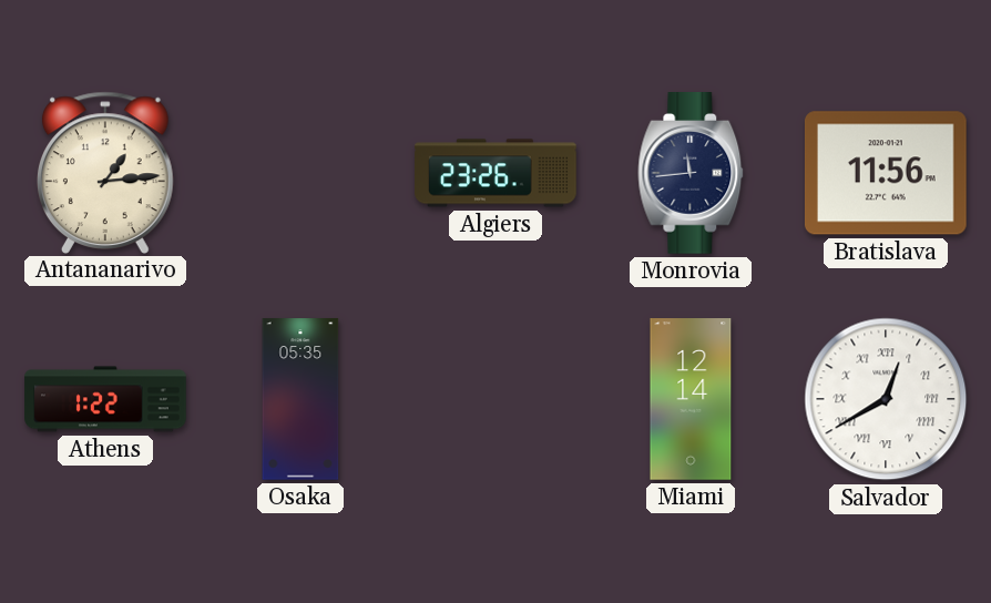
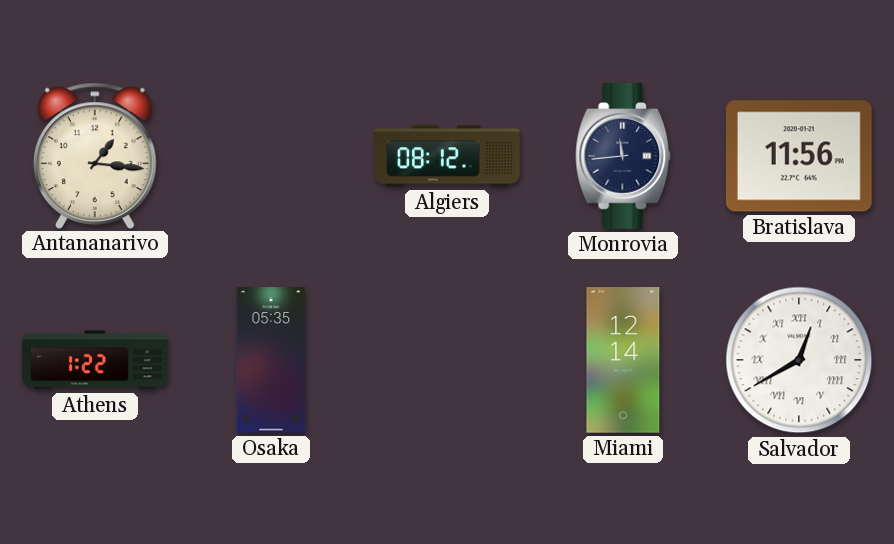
Antananarivo: 1:14 -> 1:16
Algiers: 23:26 -> 08:12
